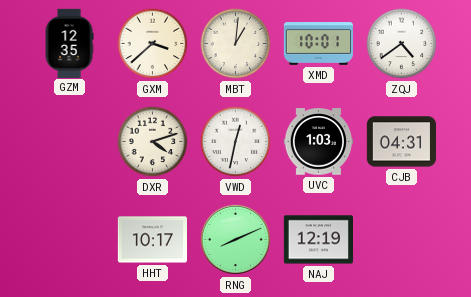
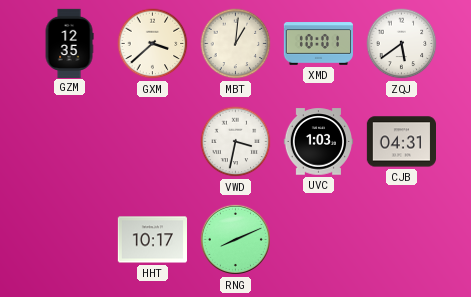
ZQJ: 4:39 -> 5:39
DXR: 4:12 -> none
VWD: 12:32 -> 3:32
NAJ: 12:19 -> none
